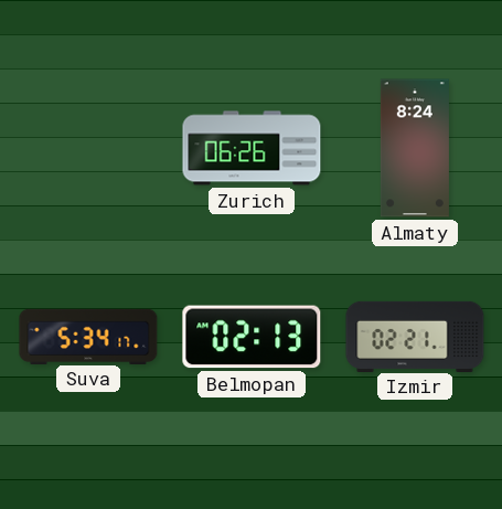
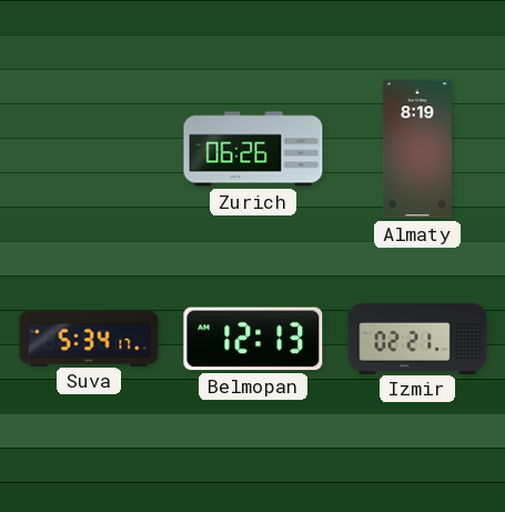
Almaty: 8:24 -> 8:19
Belmopan: 02:13 -> 12:13
